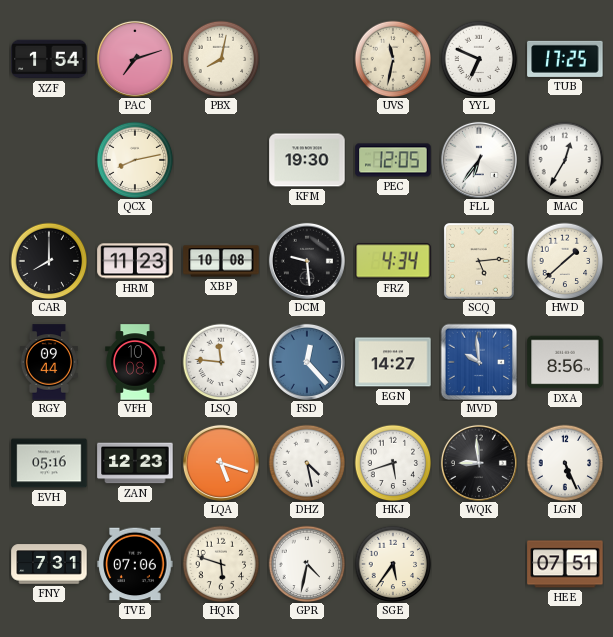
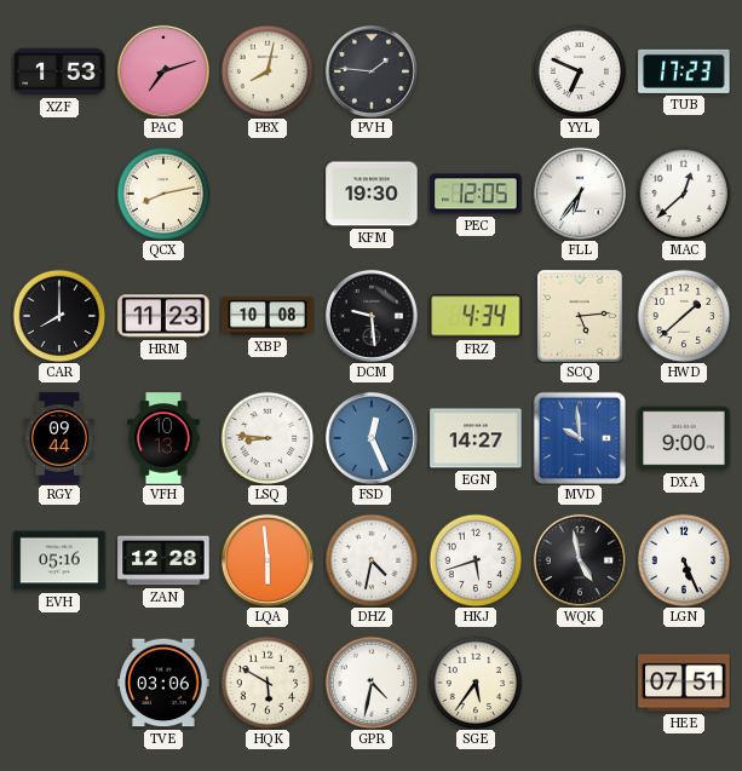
XZF: 1:54 -> 1:53
PVH: none -> 1:46
UVS: 11:32 -> none
TUB: 17:25 -> 17:23
MAC: 12:35 -> 12:38
VFH: 10:08 -> 10:13
LSQ: 11:46 -> 8:46
FSD: 12:23 -> 12:26
DXA: 8:56 -> 9:00
ZAN: 12:23 -> 12:28
LQA: 5:18 -> 5:59
DHZ: 4:28 -> 4:32
WQK: 8:59 -> 4:58
FNY: 7:31 -> none
TVE: 07:06 -> 03:06
HQK: 5:48 -> 5:50
